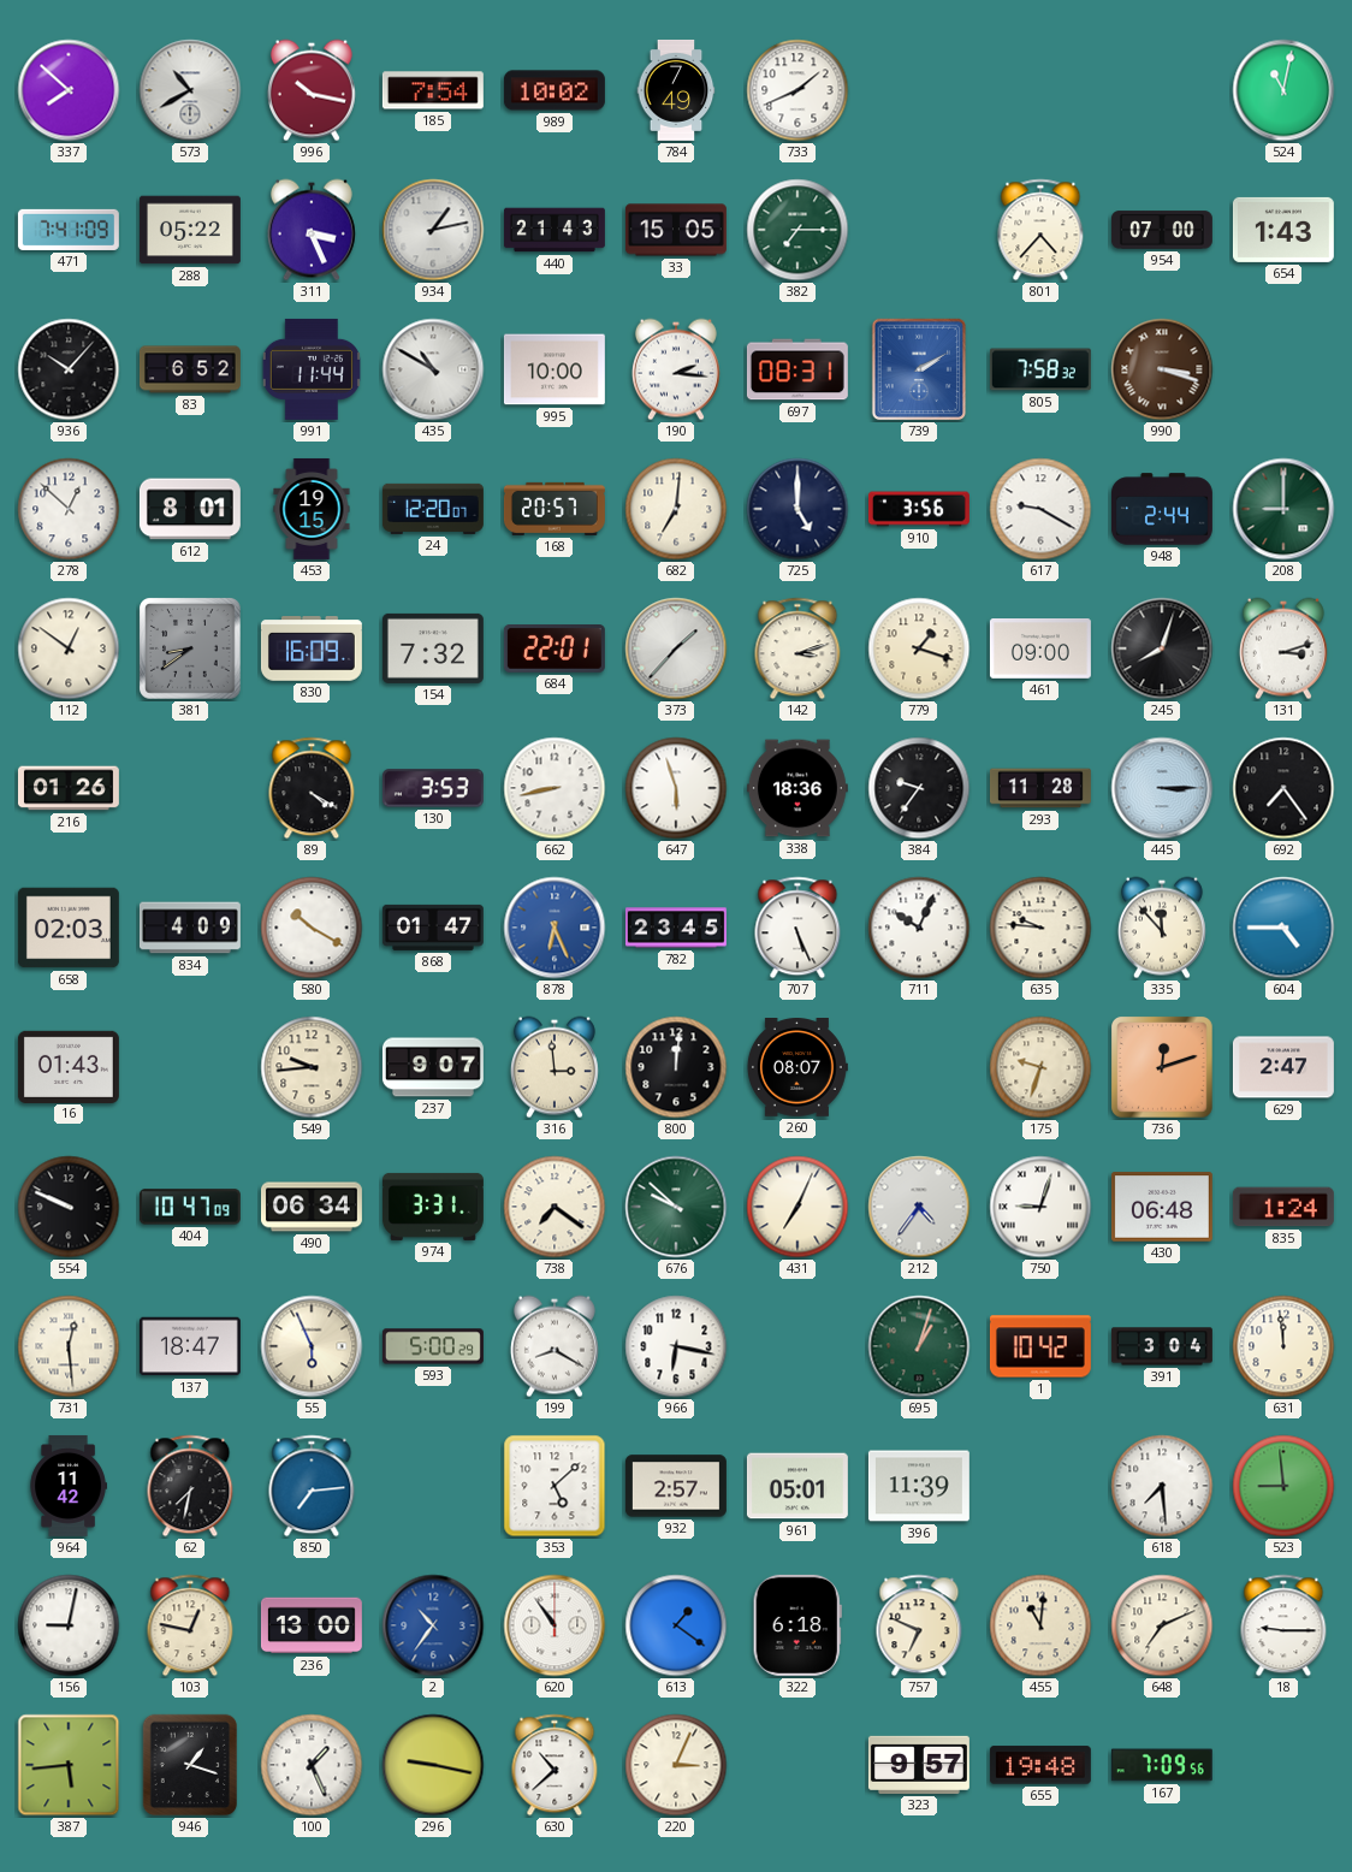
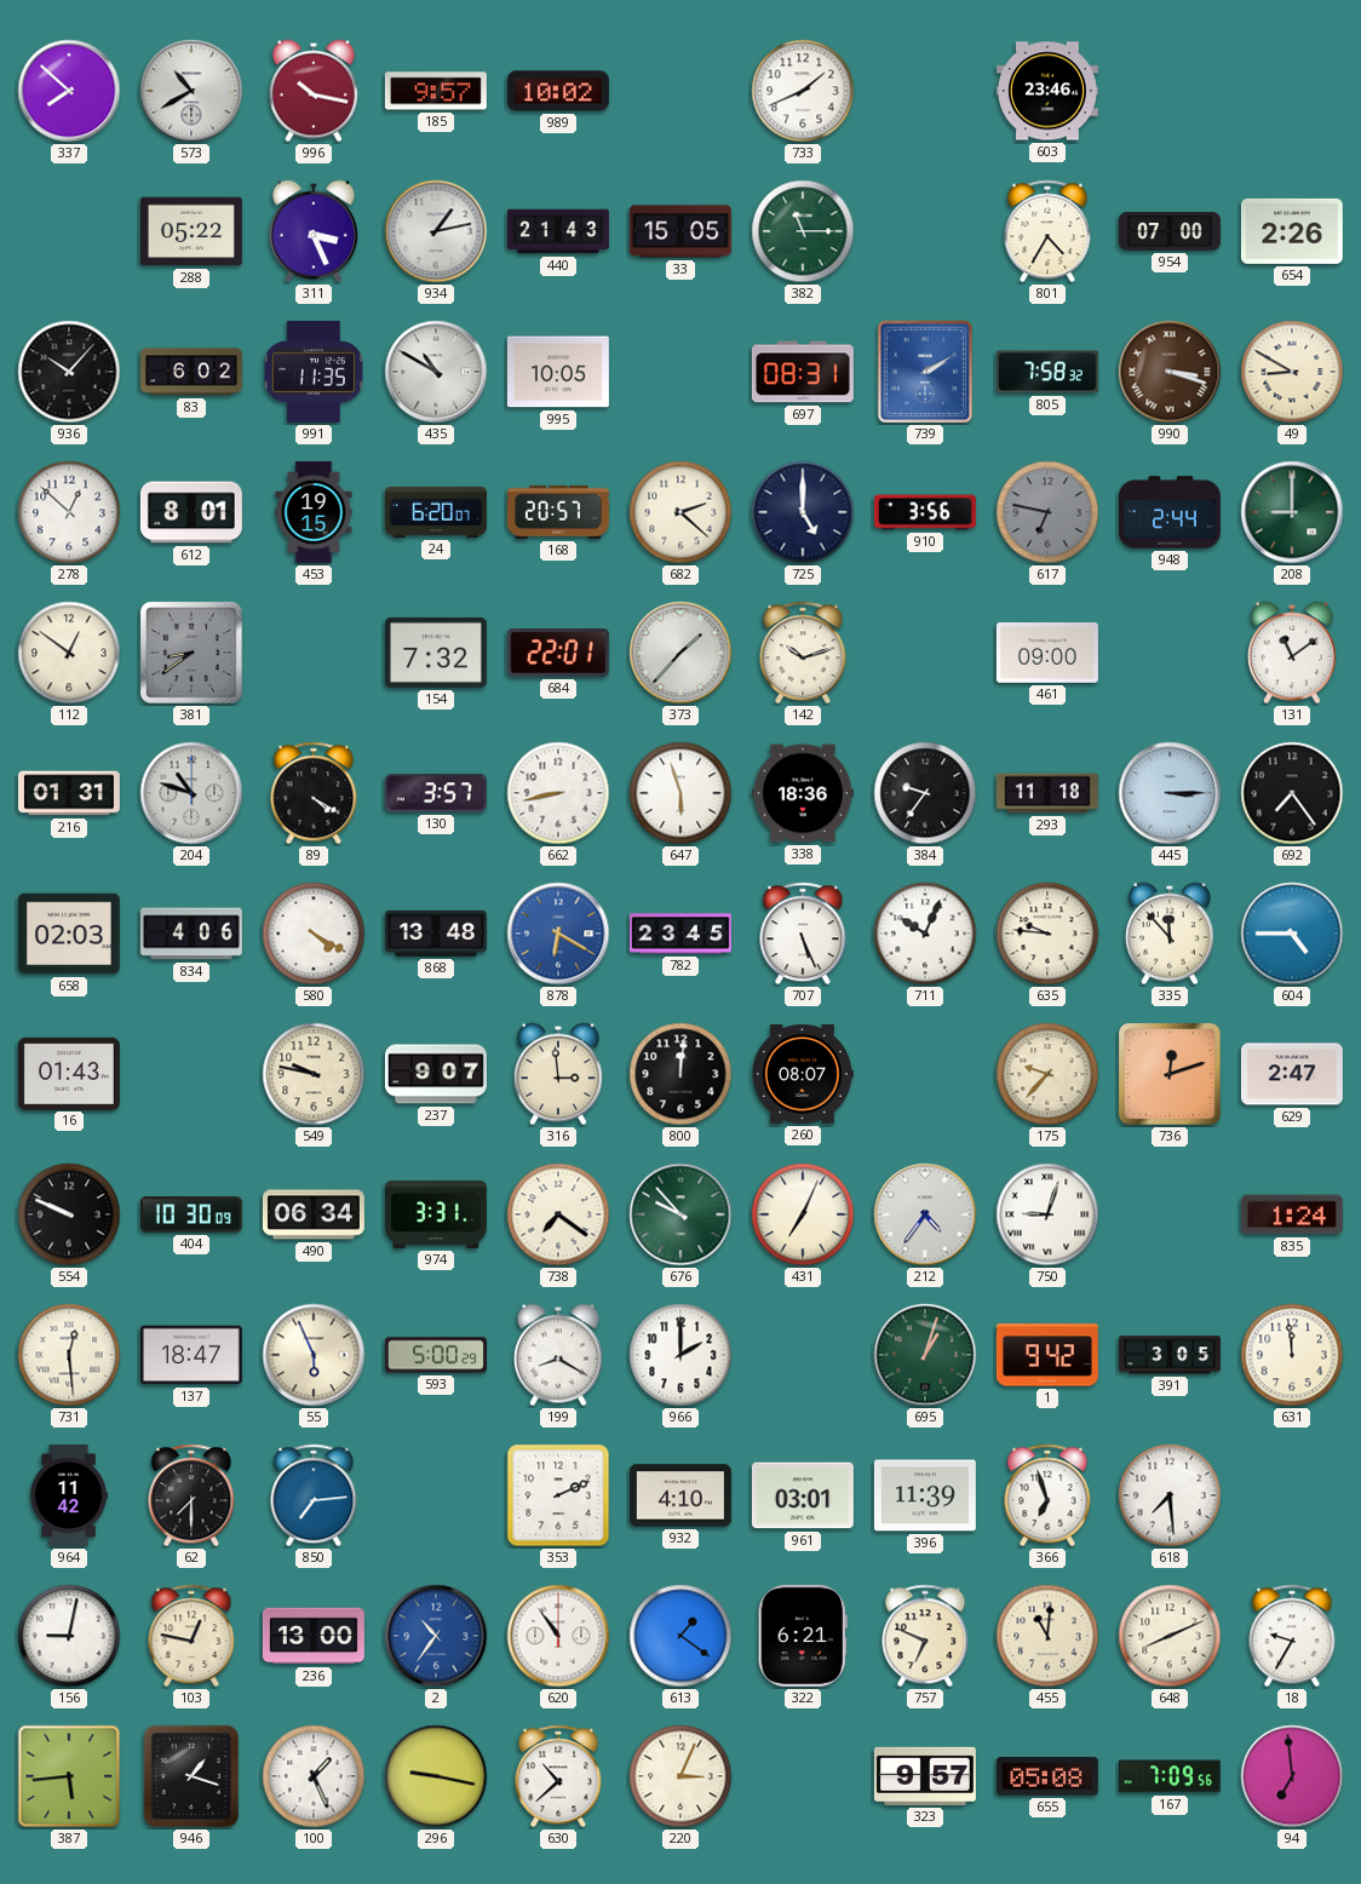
185: 7:54 -> 9:57
784: 7:49 -> none
603: none -> 23:46
524: 11:02 -> none
471: 7:41 -> none
382: 7:15 -> 11:15
801: 4:37 -> 4:35
654: 1:43 -> 2:26
83: 6:52 -> 6:02
991: 11:44 -> 11:35
995: 10:00 -> 10:05
190: 2:16 -> none
49: none -> 8:50
24: 12:20 -> 6:20
682: 7:01 -> 2:22
617: 9:20 -> 6:47
617 dial: white -> grey
830: 16:09 -> none
142: 3:12 -> 10:12
779: 1:18 -> none
245: 8:03 -> none
131: 3:12 -> 11:09
216: 01:26 -> 01:31
204: none -> 10:48
130: 3:53 -> 3:57
293: 11:28 -> 11:18
834: 4:09 -> 4:06
580: 10:20 -> 4:20
868: 01:47 -> 13:48
878: 6:26 -> 6:20
549: 9:44 -> 9:47
175: 9:33 -> 9:37
404: 10:47 -> 10:30
676: 9:52 -> 9:53
430: 06:48 -> none
966: 6:17 -> 2:00
1: 10:42 -> 9:42
391: 3:04 -> 3:05
62: 7:32 -> 7:30
353: 5:08 -> 2:11
932: 2:57 -> 4:10
961: 05:01 -> 03:01
366: none -> 6:57
523: 8:59 -> none
322: 6:18 -> 6:21
648: 7:11 -> 8:11
18: 9:15 -> 9:35
655: 19:48 -> 05:08
94: none -> 6:59
